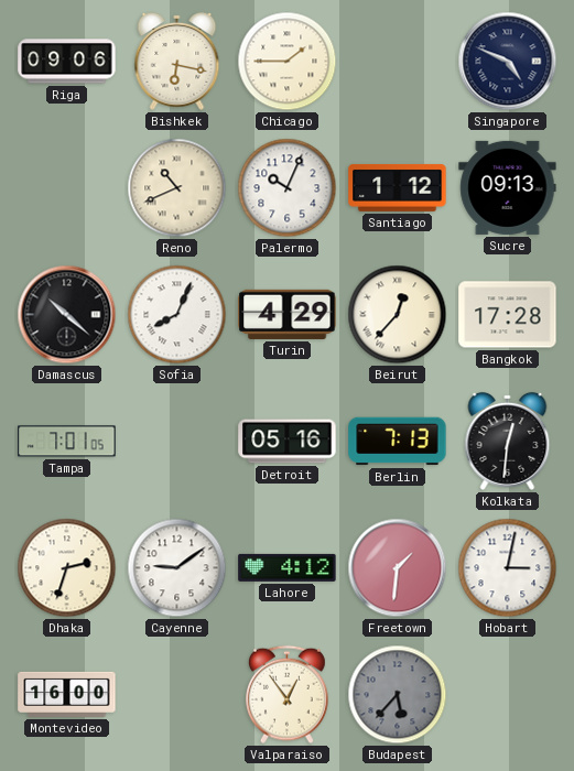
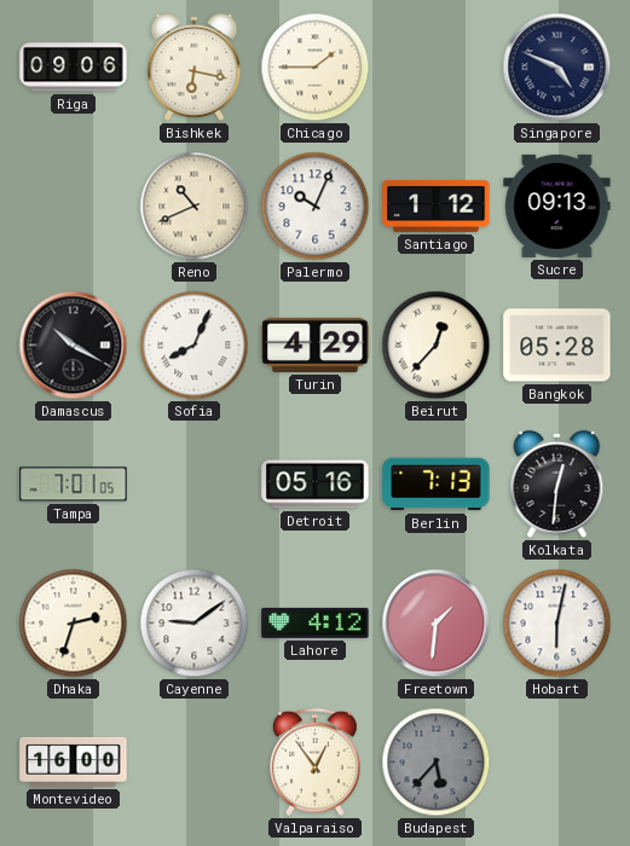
Damascus: 10:22 -> 10:20
Bangkok: 17:28 -> 05:28
Hobart: 3:02 -> 6:02
